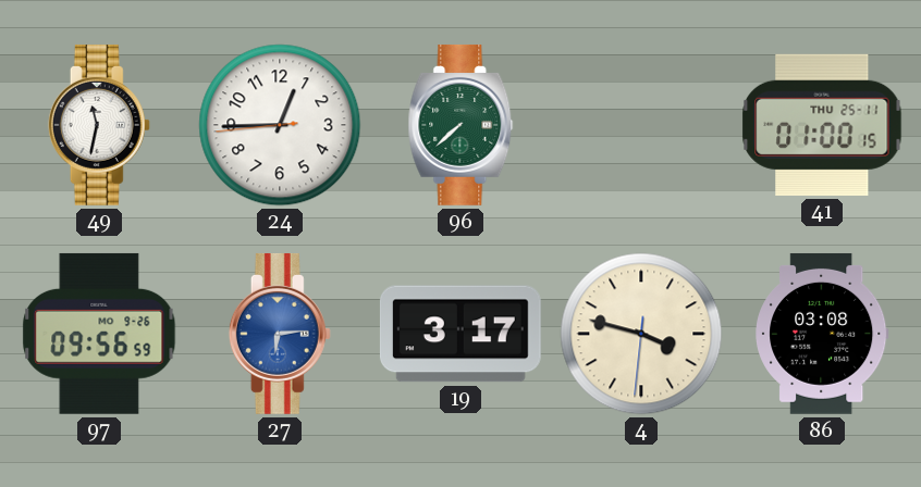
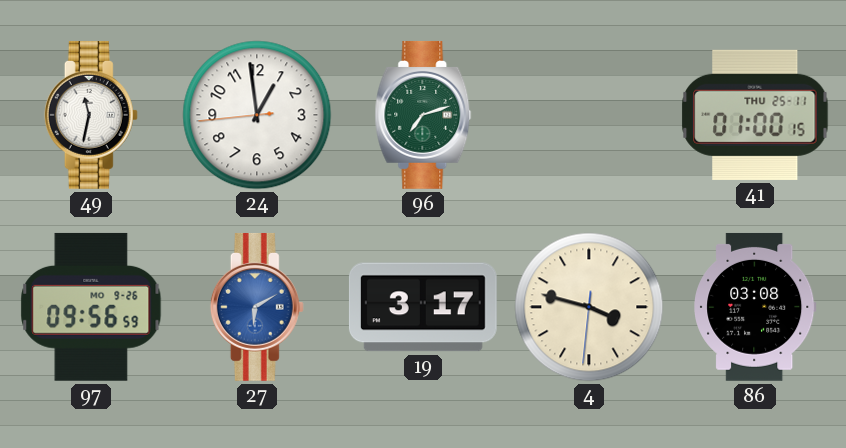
24: 12:44 -> 12:58
96: 7:38 -> 7:12
27: 6:14 -> 6:10
